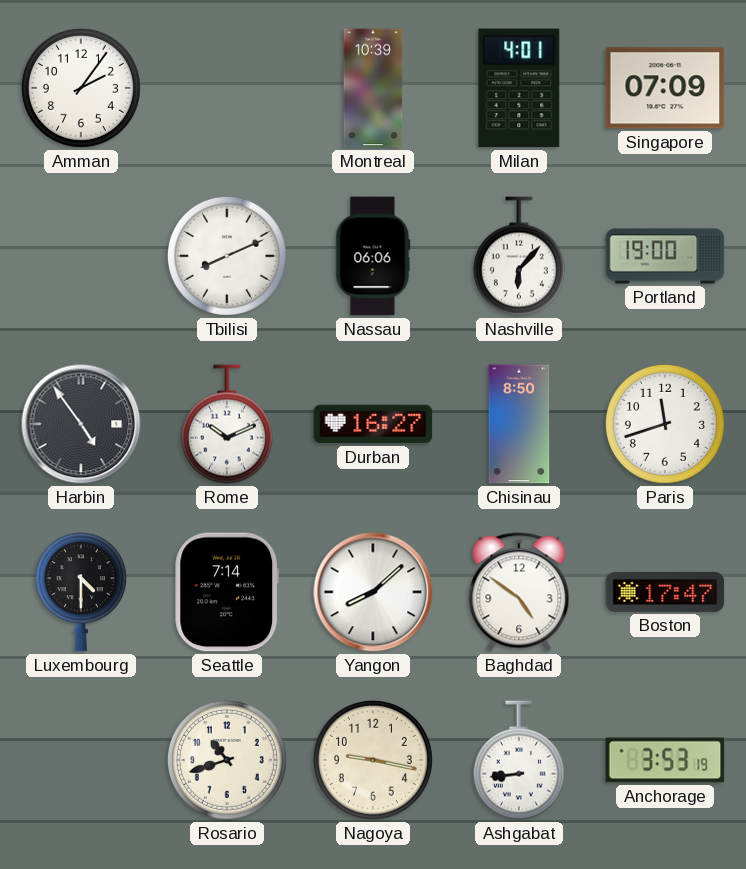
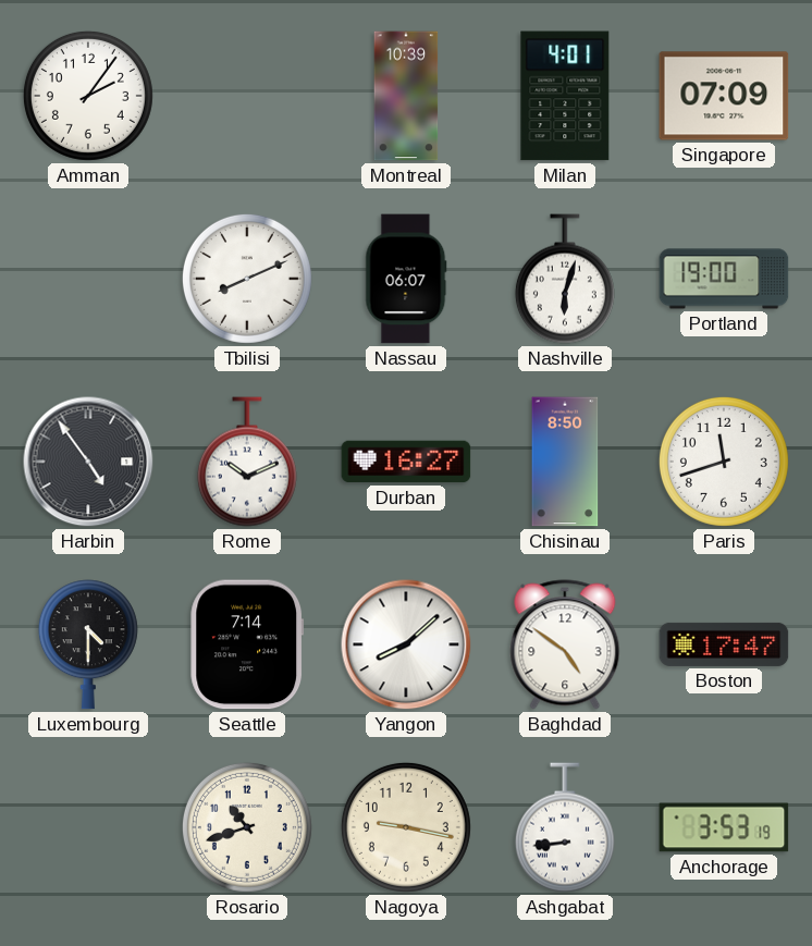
Nassau: 06:06 -> 06:07
Nashville: 6:07 -> 6:03
